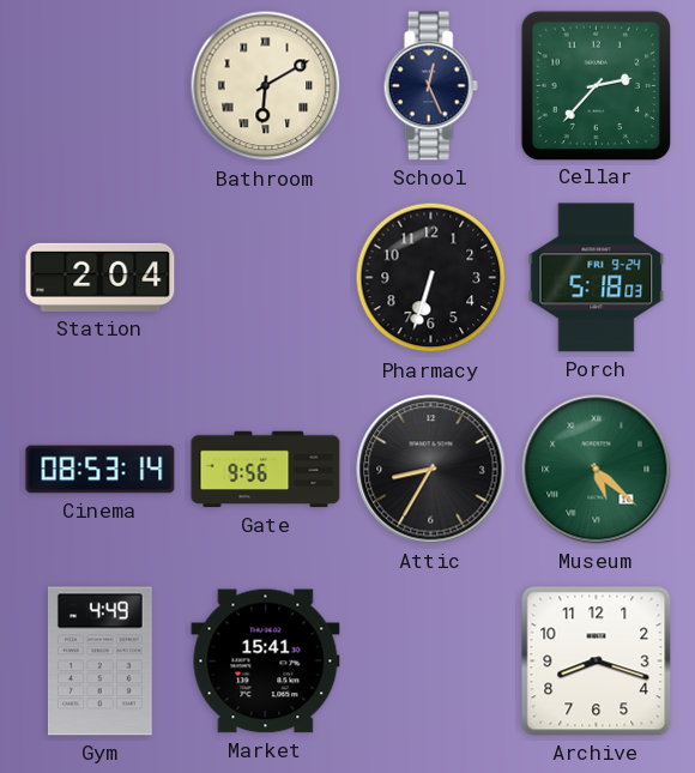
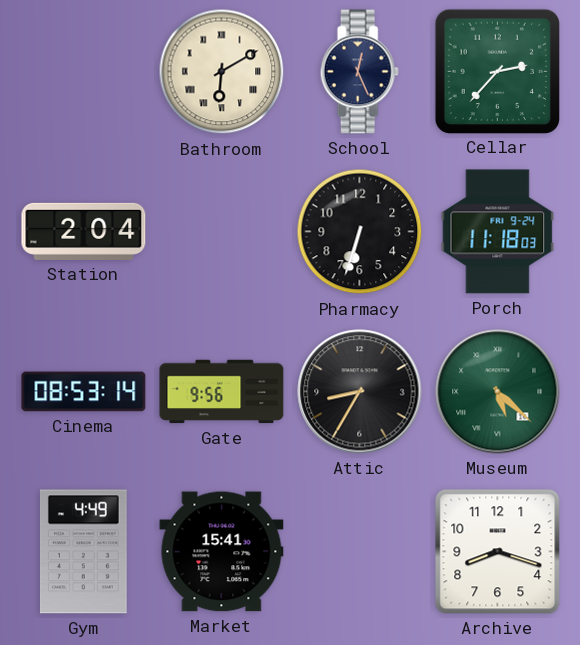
Porch: 5:18 -> 11:18
